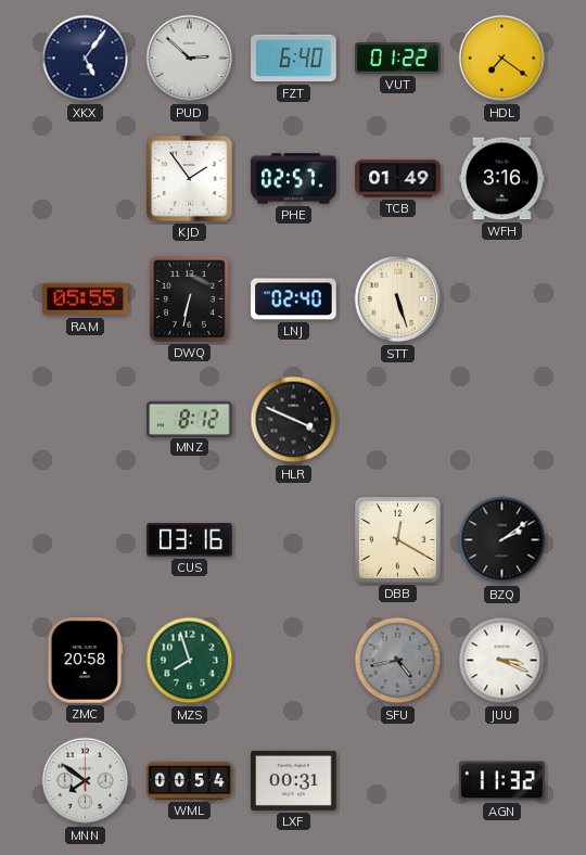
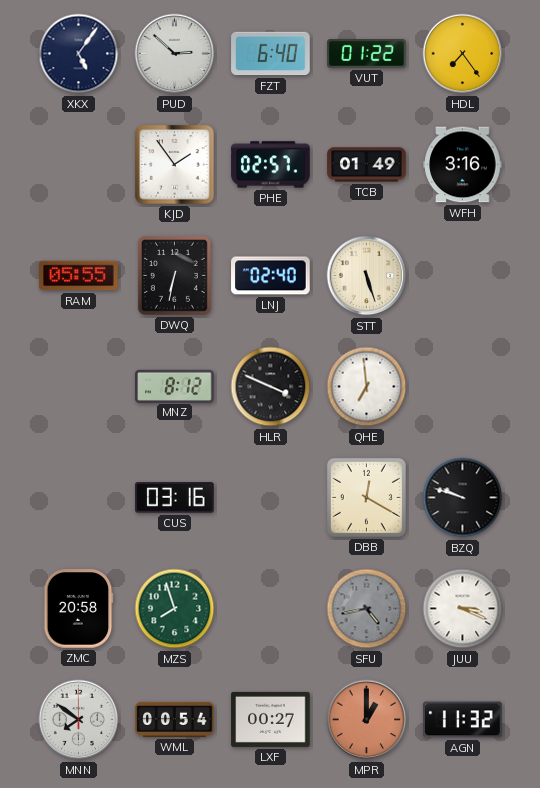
HDL: 7:21 -> 7:24
QHE: none -> 6:59
BZQ: 2:09 -> 9:48
LXF: 00:31 -> 00:27
MPR: none -> 1:00
